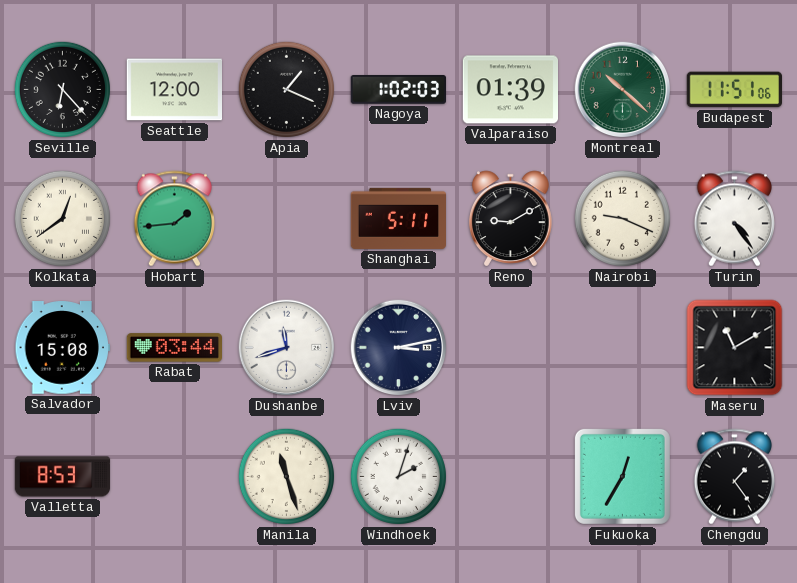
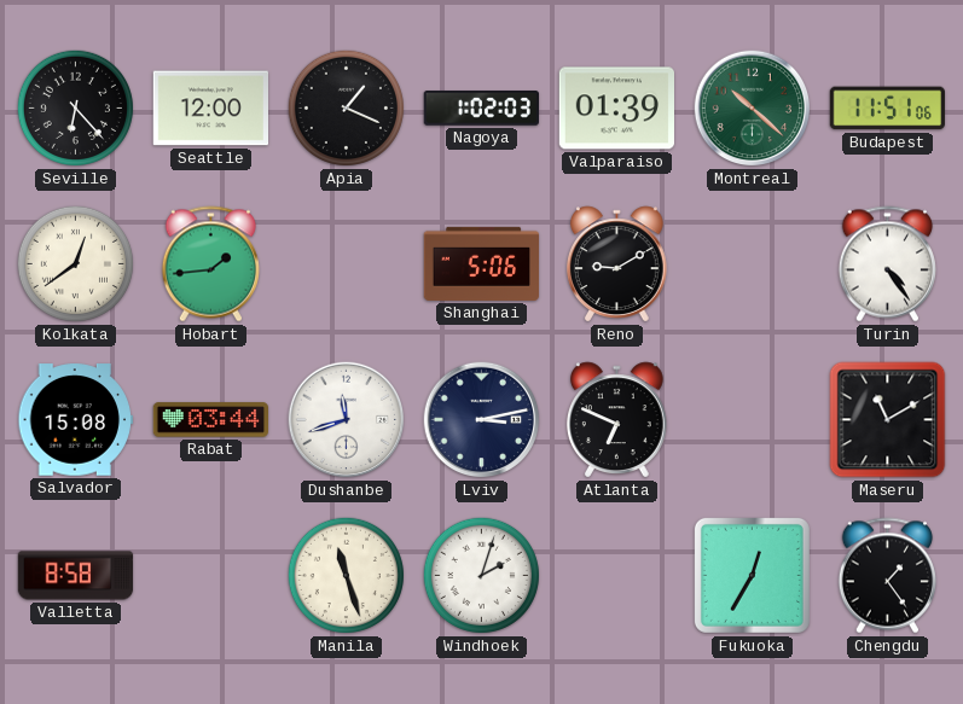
Shanghai: 5:11 -> 5:06
Nairobi: 9:19 -> none
Atlanta: none -> 6:49
Valletta: 8:53 -> 8:58
